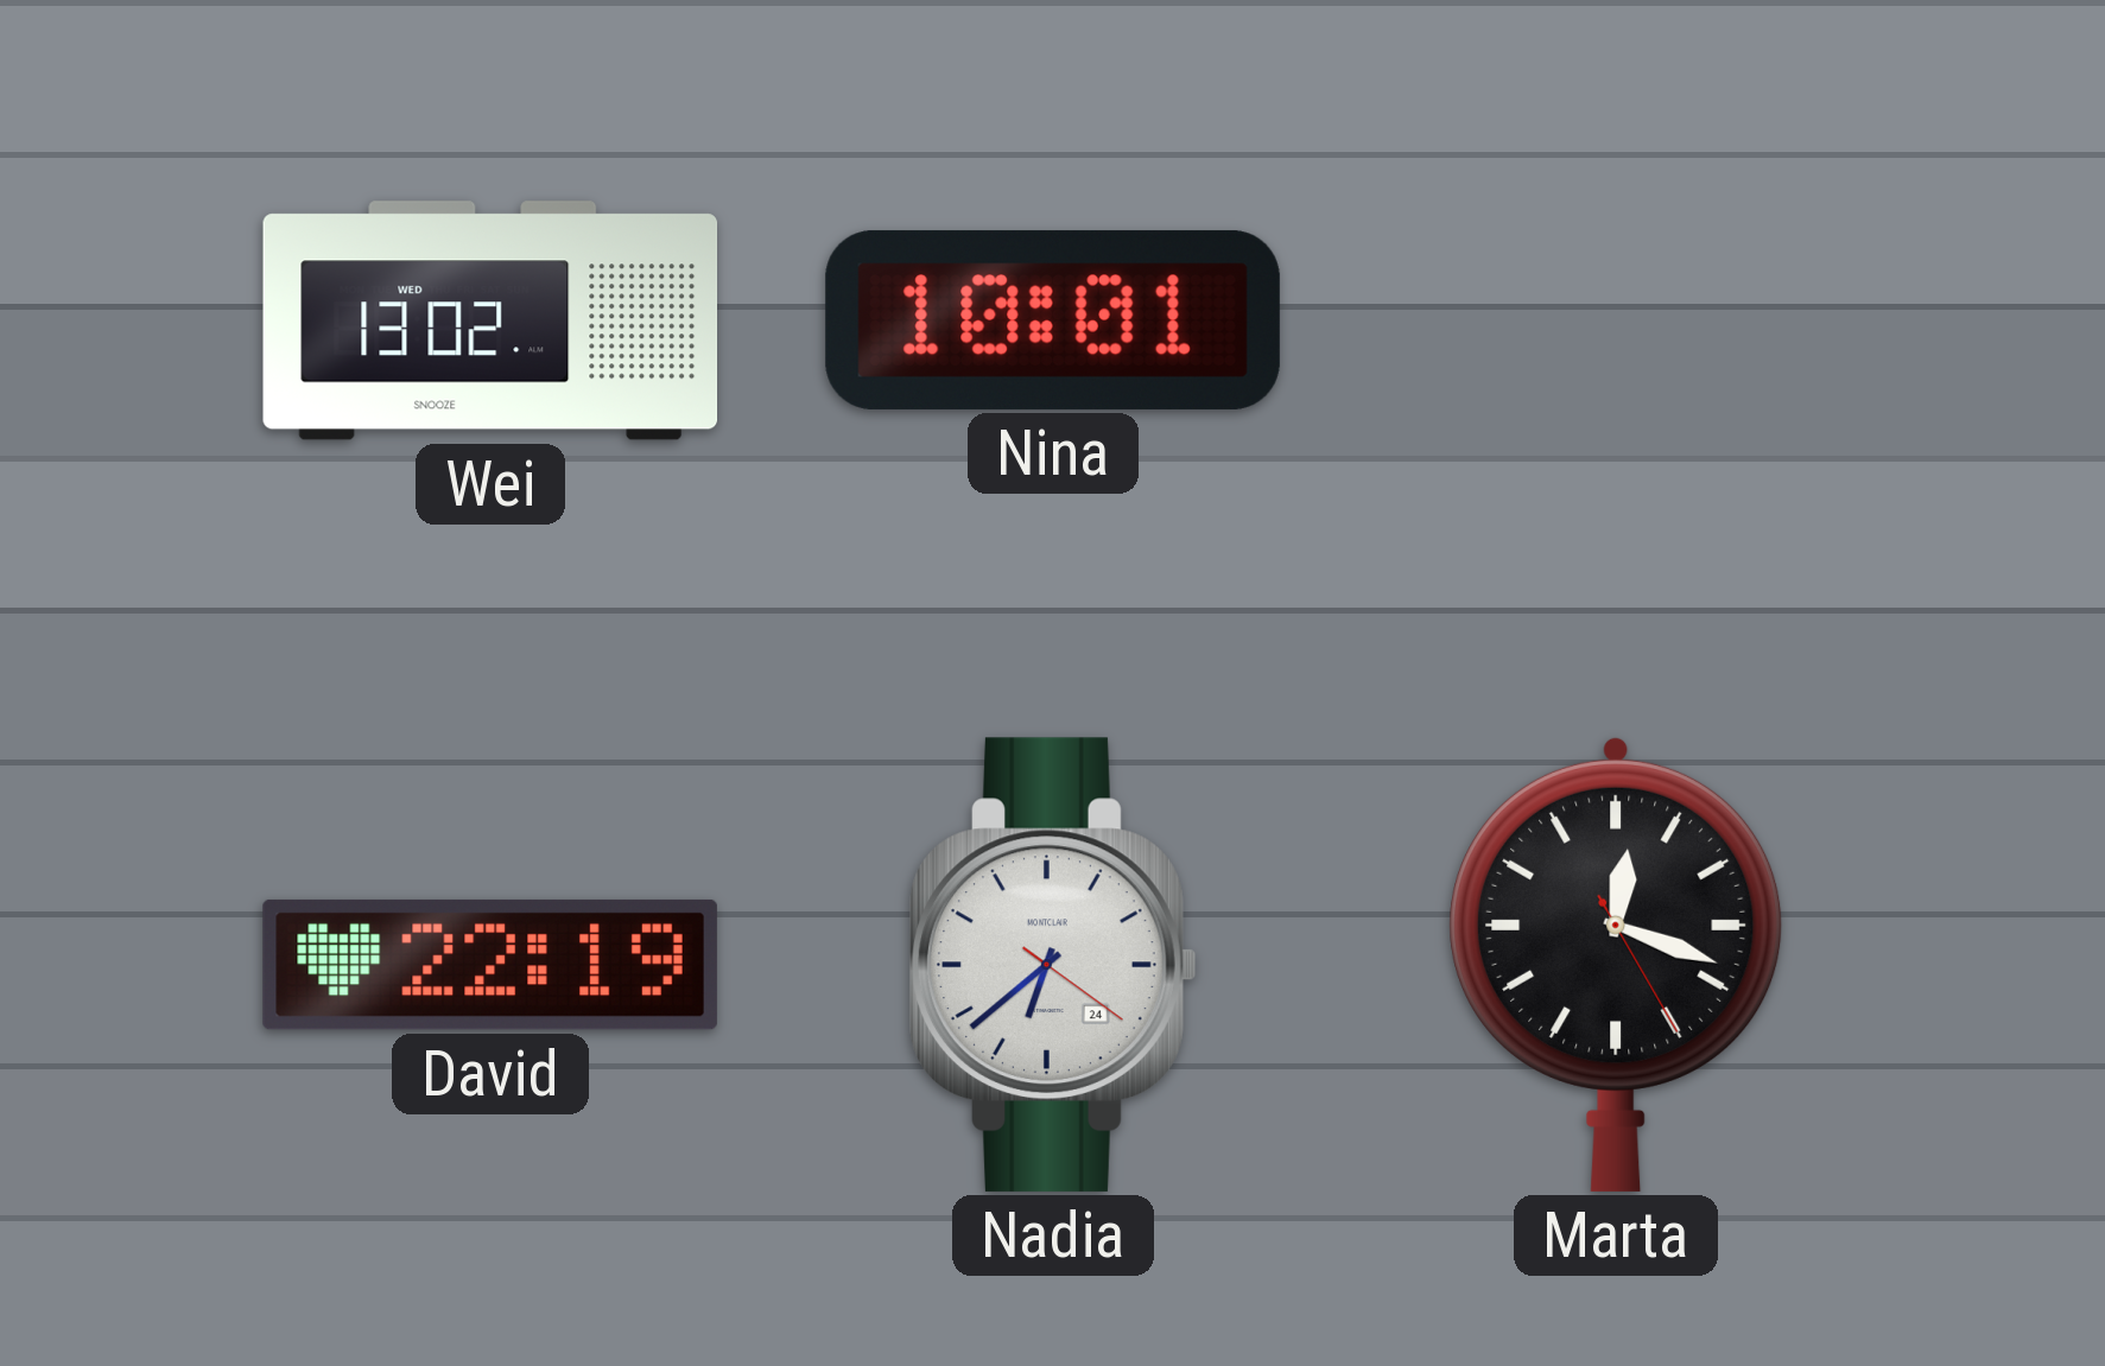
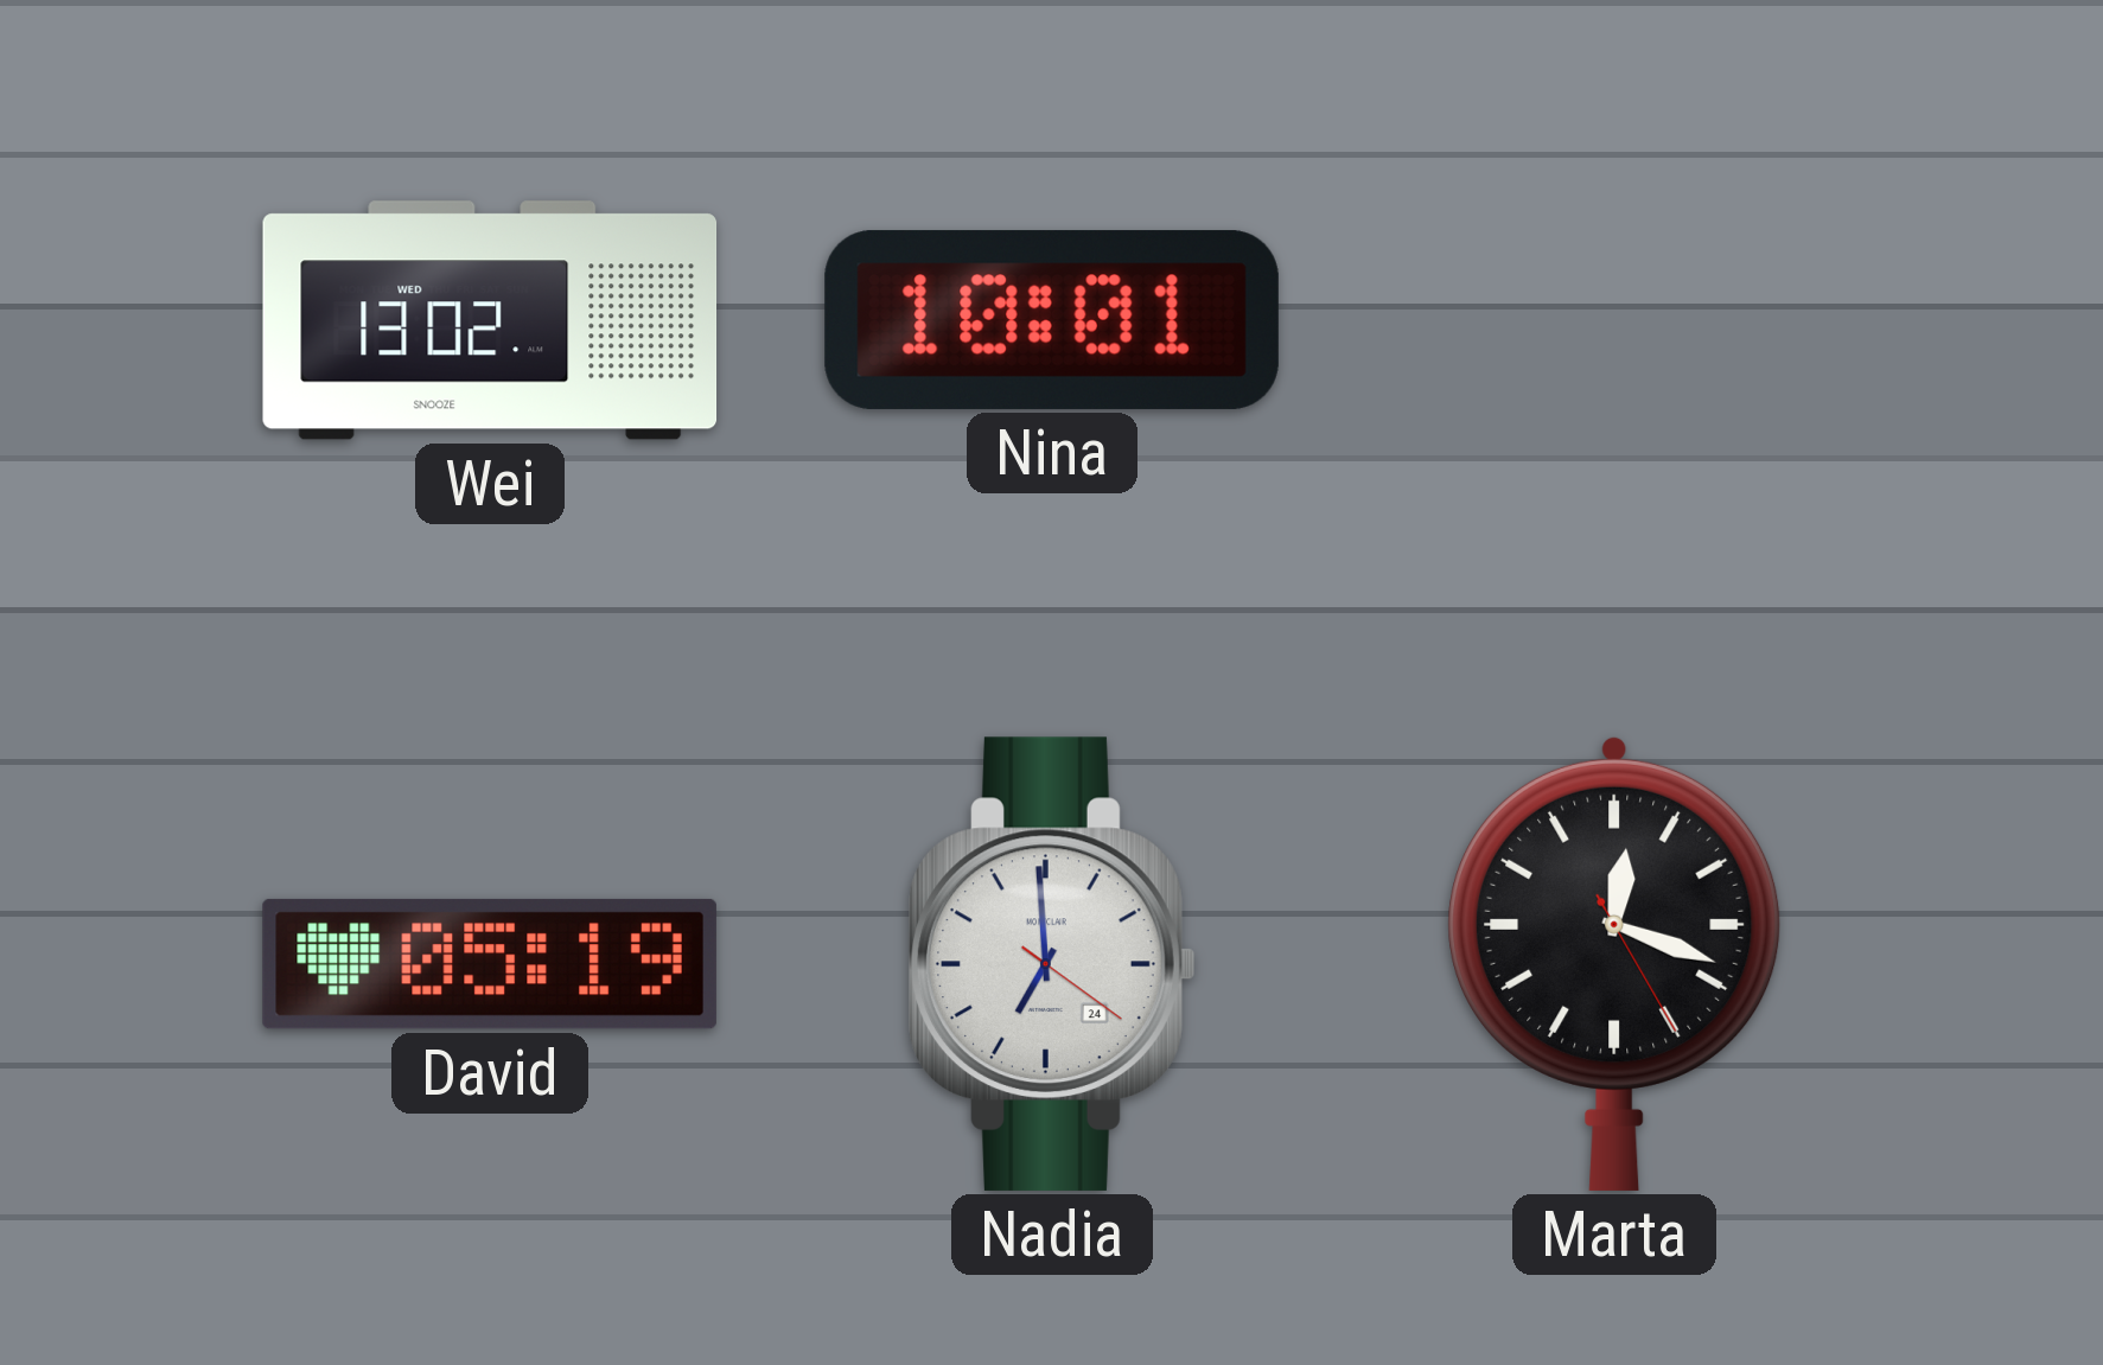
David: 22:19 -> 05:19
Nadia: 6:38 -> 6:59
